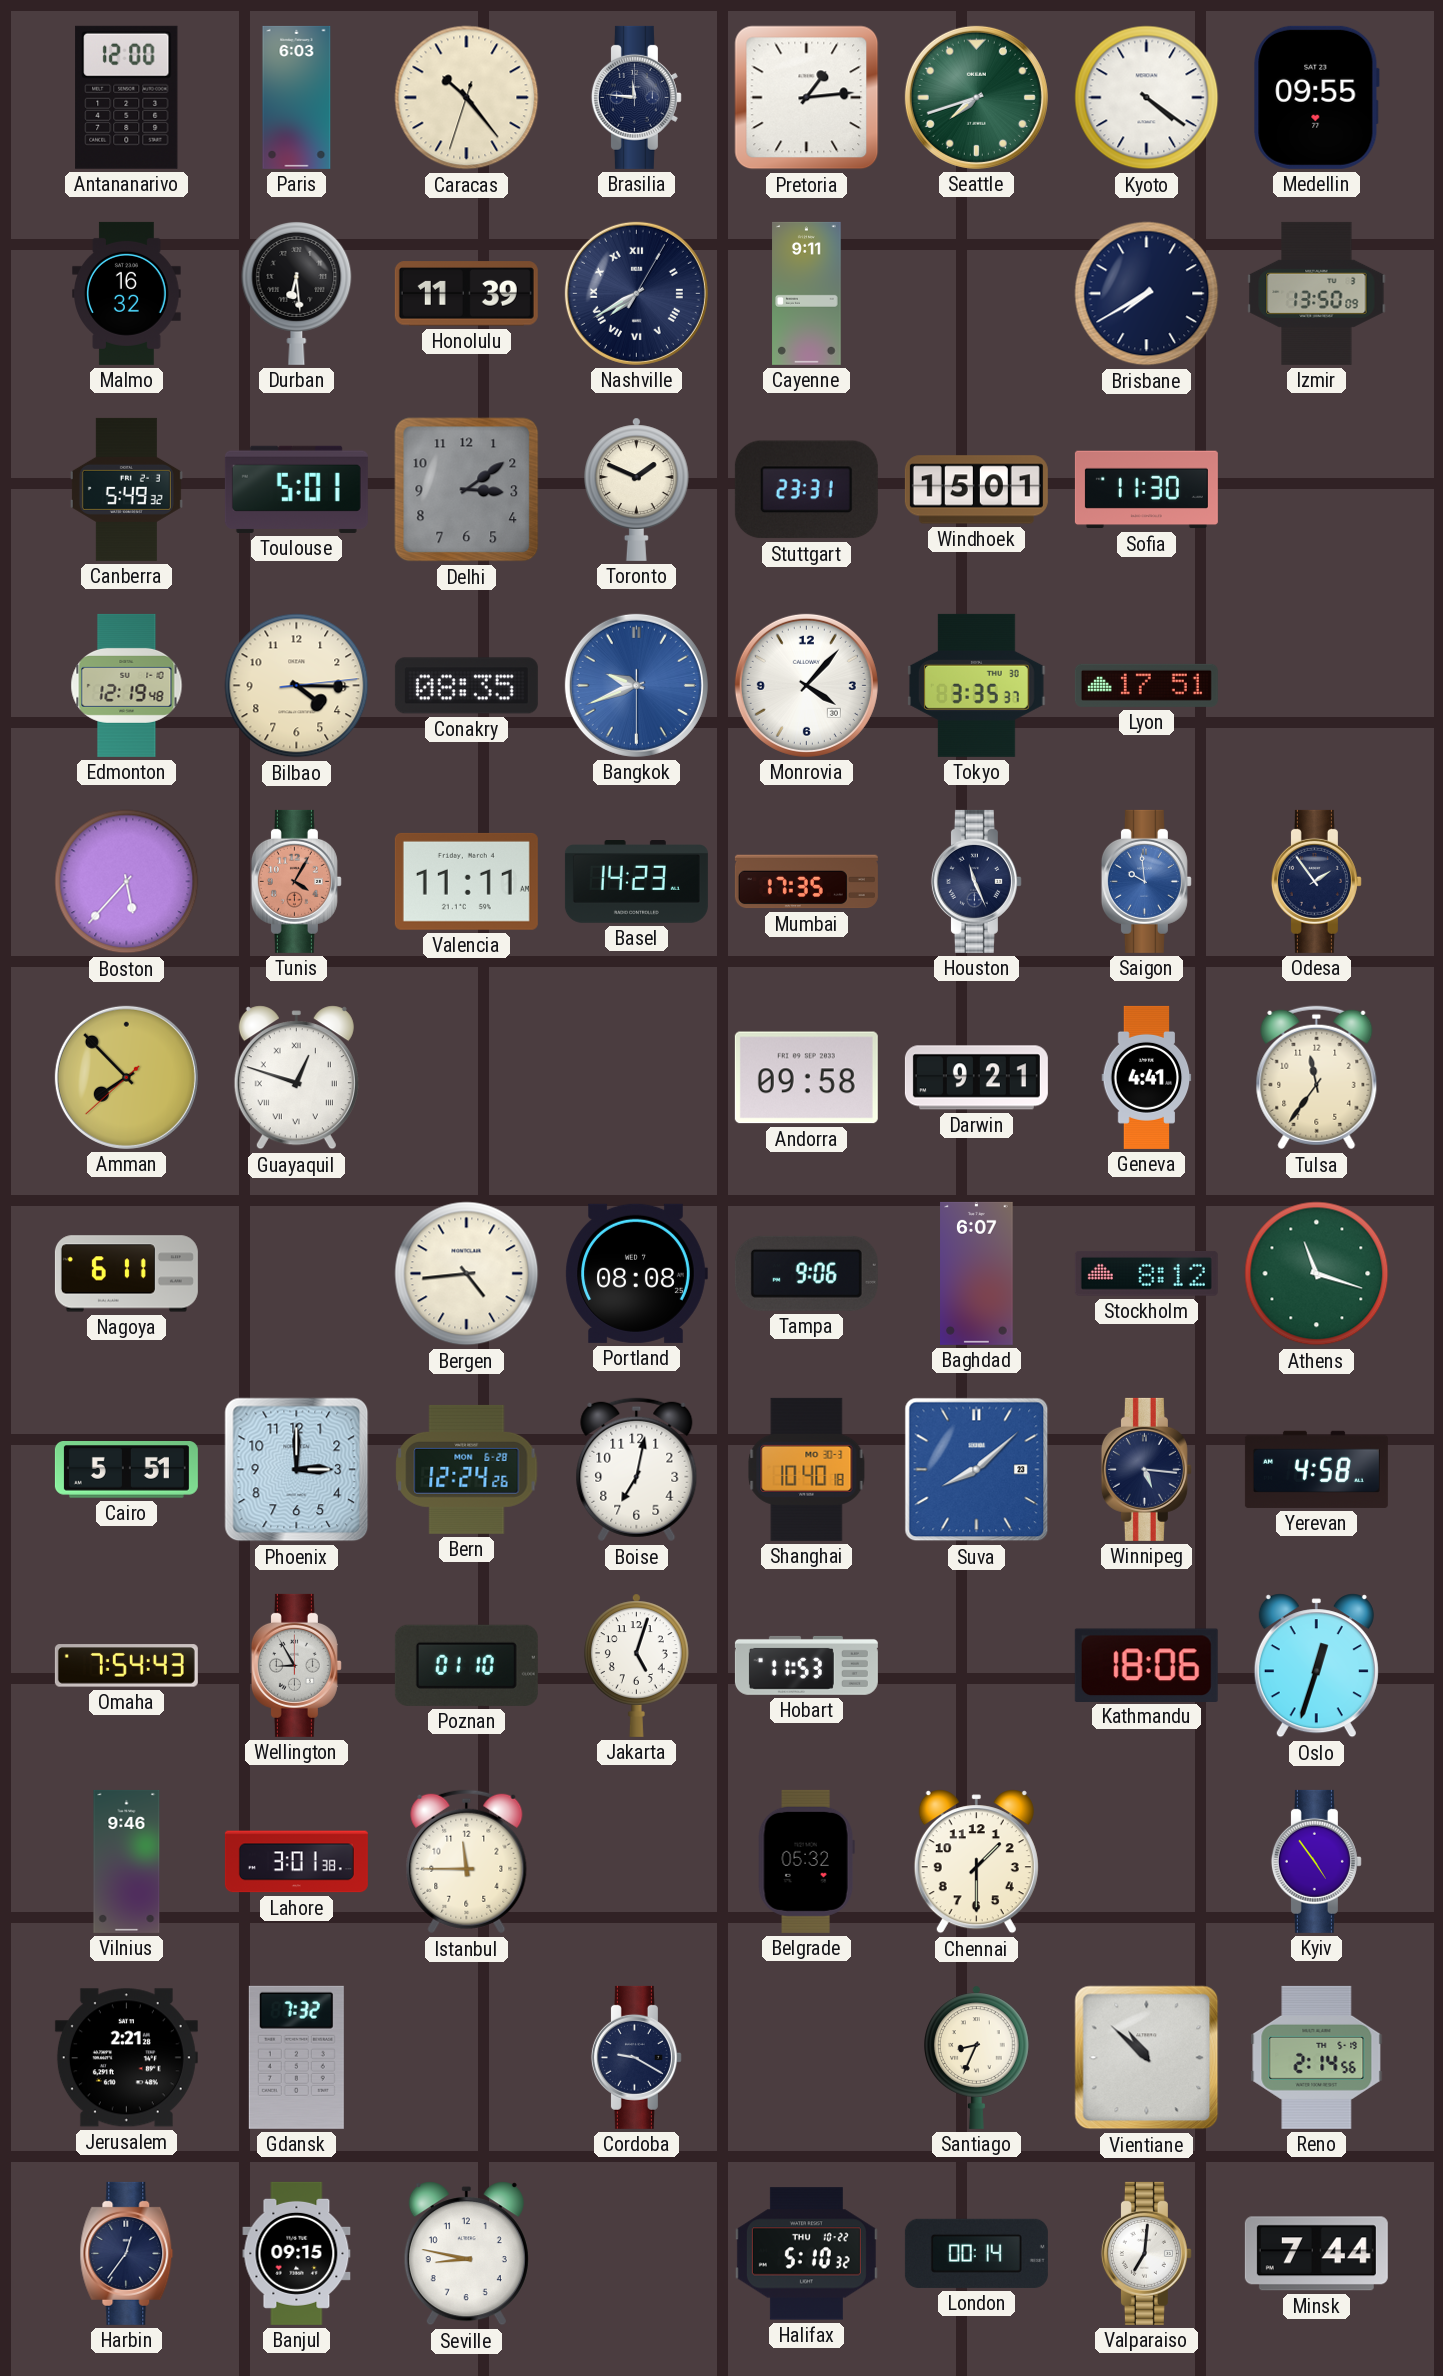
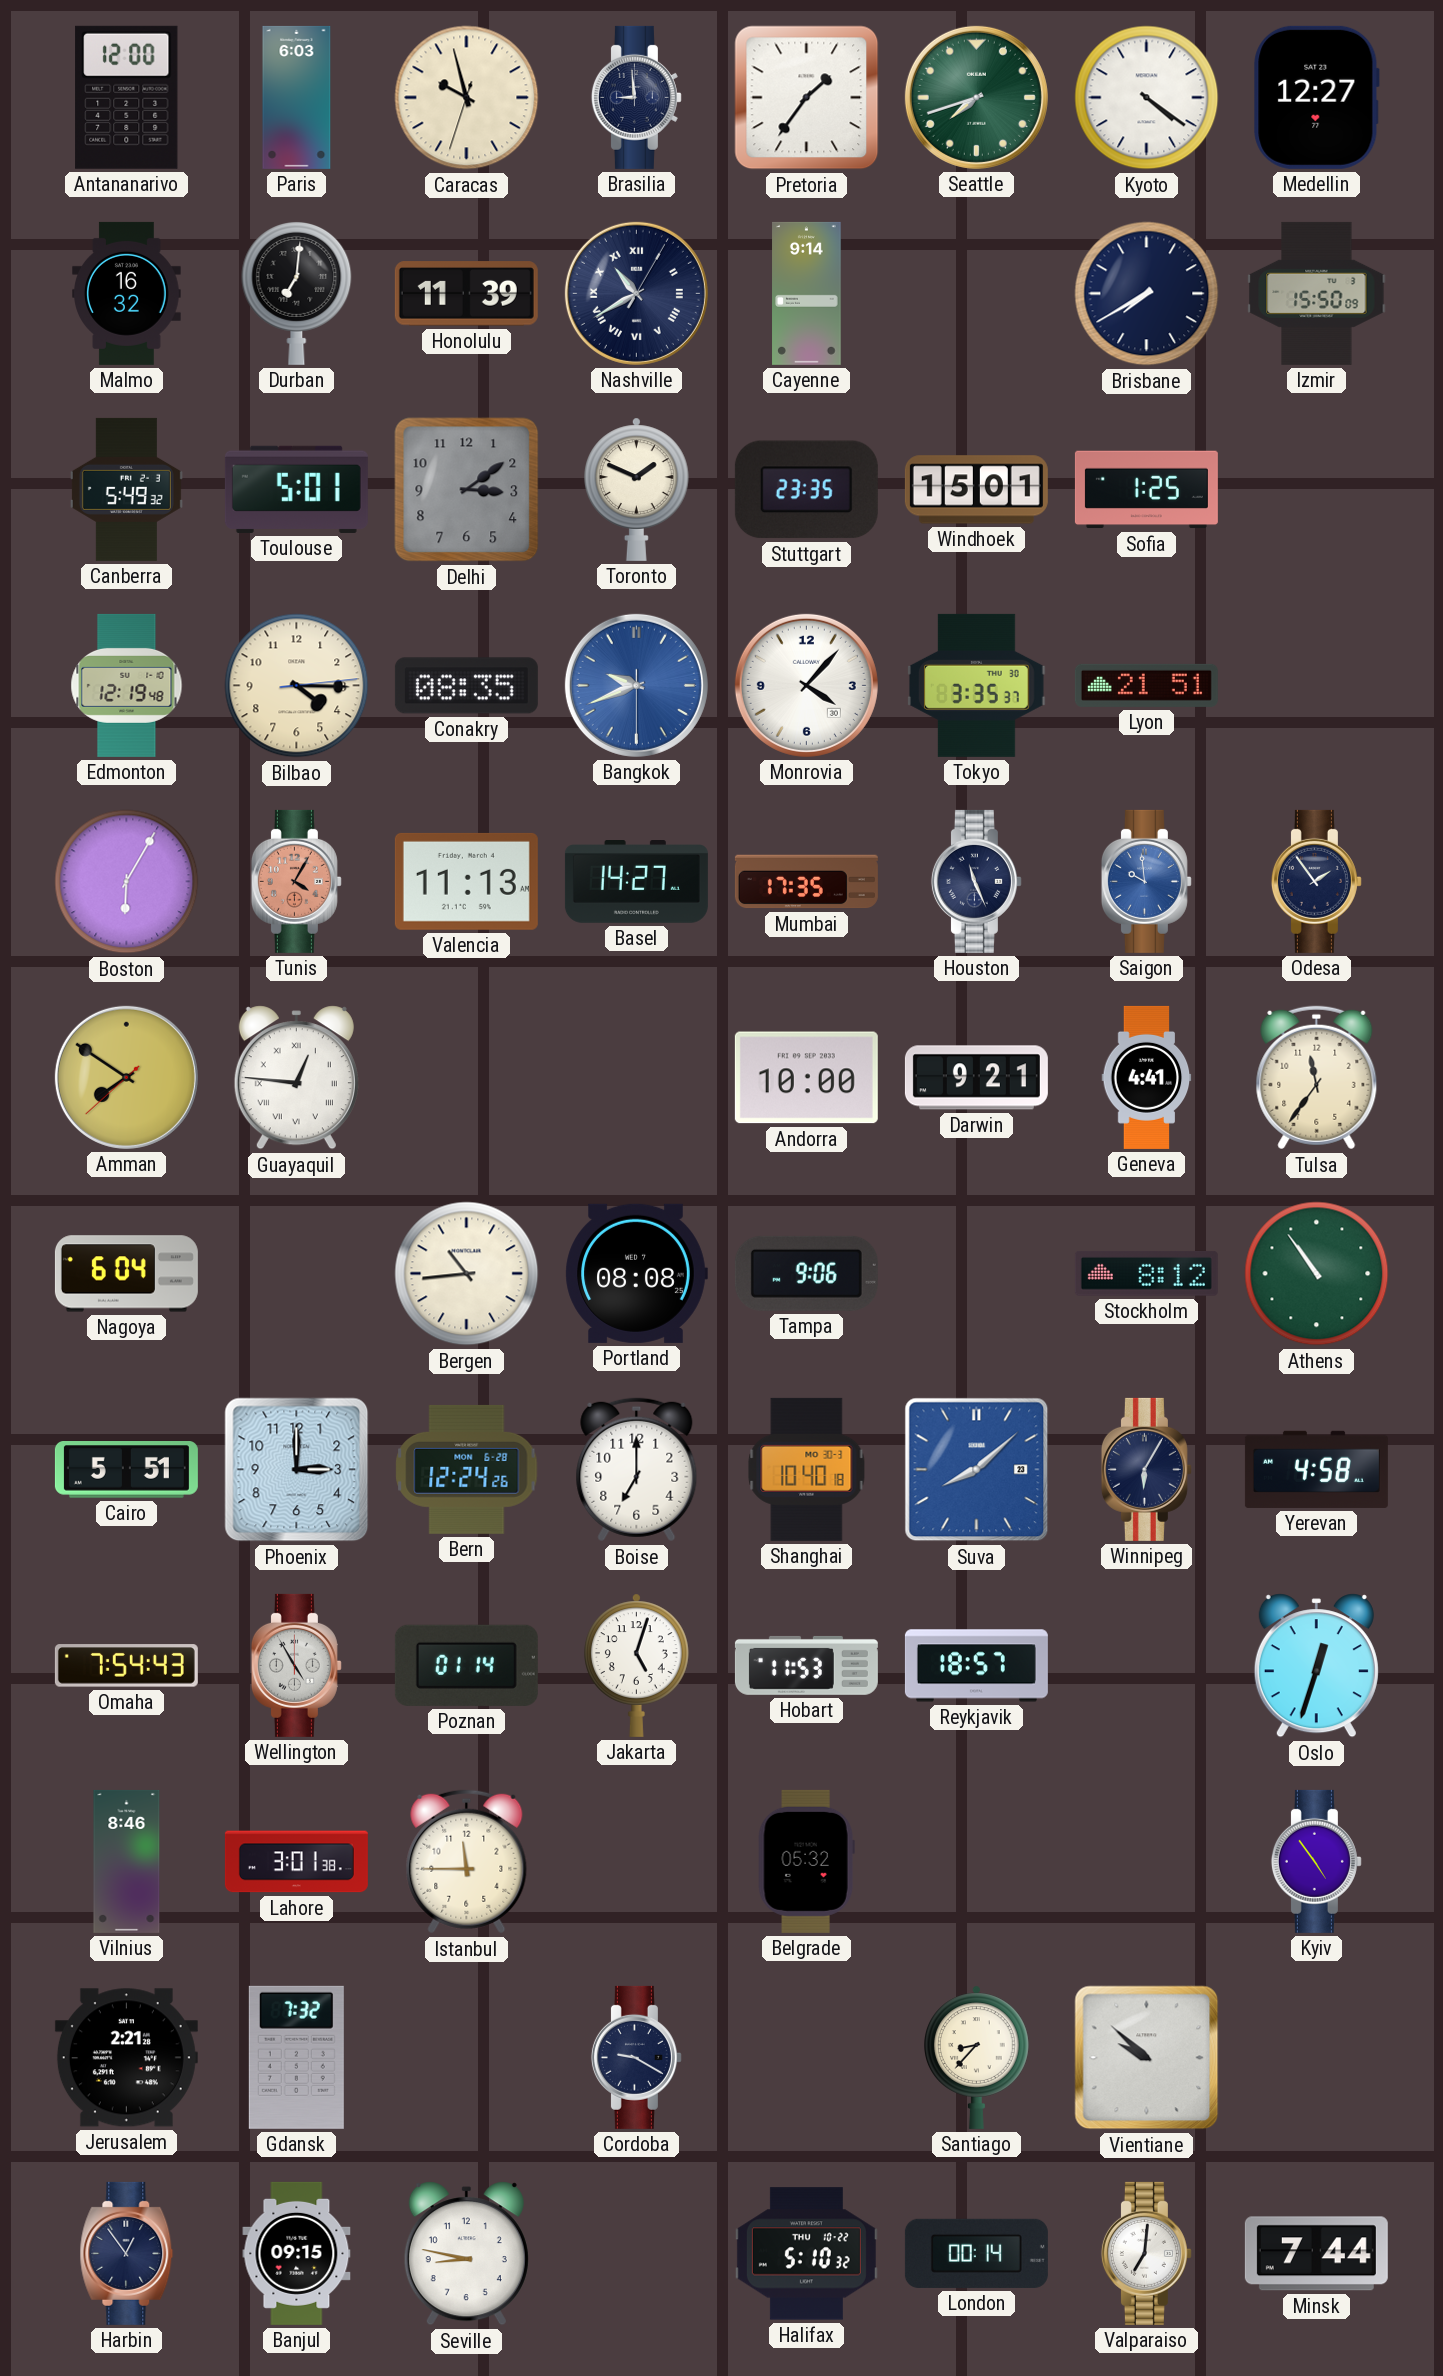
Caracas: 10:23 -> 9:57
Brasilia: 11:46 -> 8:59
Pretoria: 1:14 -> 1:36
Medellin: 09:55 -> 12:27
Durban: 6:29 -> 7:01
Nashville: 7:40 -> 10:40
Cayenne: 9:11 -> 9:14
Izmir: 13:50 -> 15:50
Stuttgart: 23:31 -> 23:35
Sofia: 11:30 -> 1:25
Lyon: 17:51 -> 21:51
Boston: 5:37 -> 6:05
Valencia: 11:11 -> 11:13
Basel: 14:23 -> 14:27
Amman: 7:52 -> 7:50
Guayaquil: 12:48 -> 12:46
Andorra: 09:58 -> 10:00
Nagoya: 6:11 -> 6:04
Bergen: 4:44 -> 10:44
Baghdad: 6:07 -> none
Athens: 11:18 -> 10:54
Boise: 7:02 -> 7:00
Winnipeg: 5:16 -> 6:05
Wellington: 8:55 -> 4:55
Poznan: 01:10 -> 01:14
Reykjavik: none -> 18:57
Kathmandu: 18:06 -> none
Vilnius: 9:46 -> 8:46
Chennai: 1:30 -> none
Santiago: 8:34 -> 8:37
Vientiane: 10:52 -> 9:52
Reno: 2:14 -> none
Harbin: 12:36 -> 12:54
